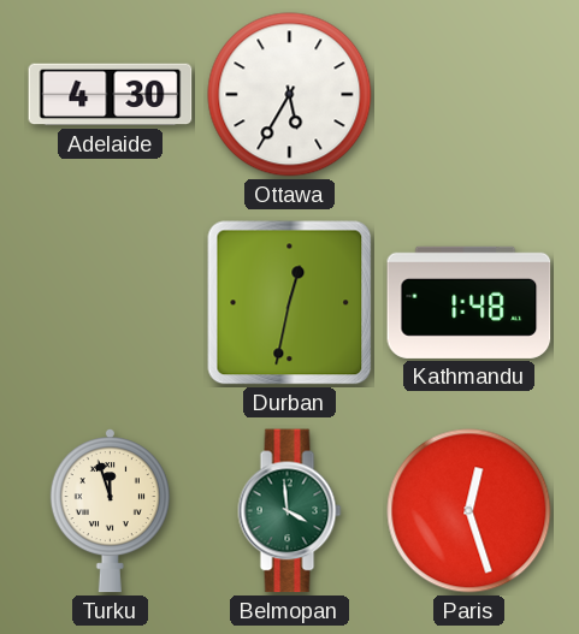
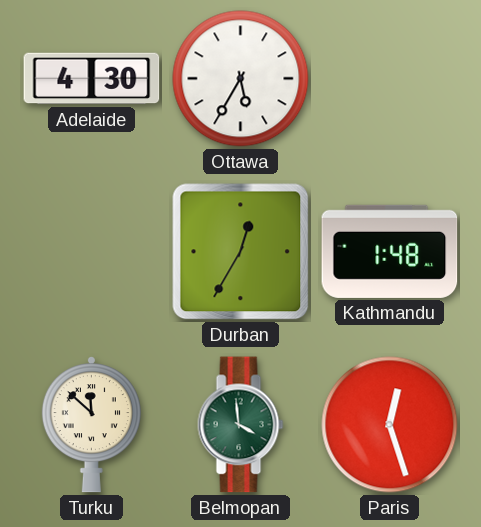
Durban: 12:32 -> 12:35
Turku: 11:57 -> 11:52
